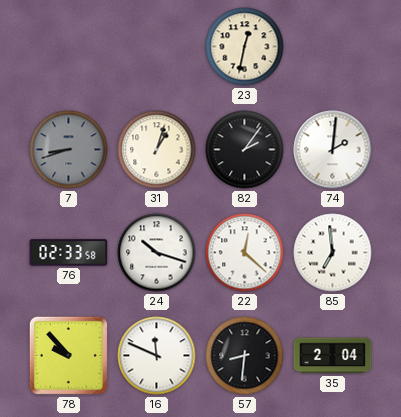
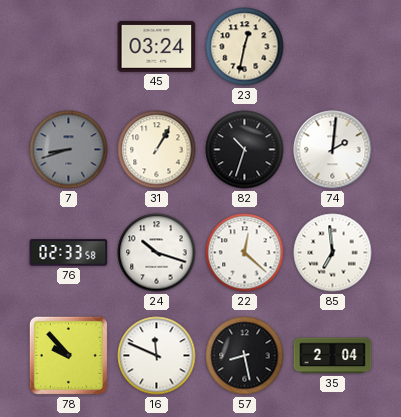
45: none -> 03:24
31: 1:03 -> 1:05
82: 2:06 -> 10:33
57: 8:31 -> 8:28
